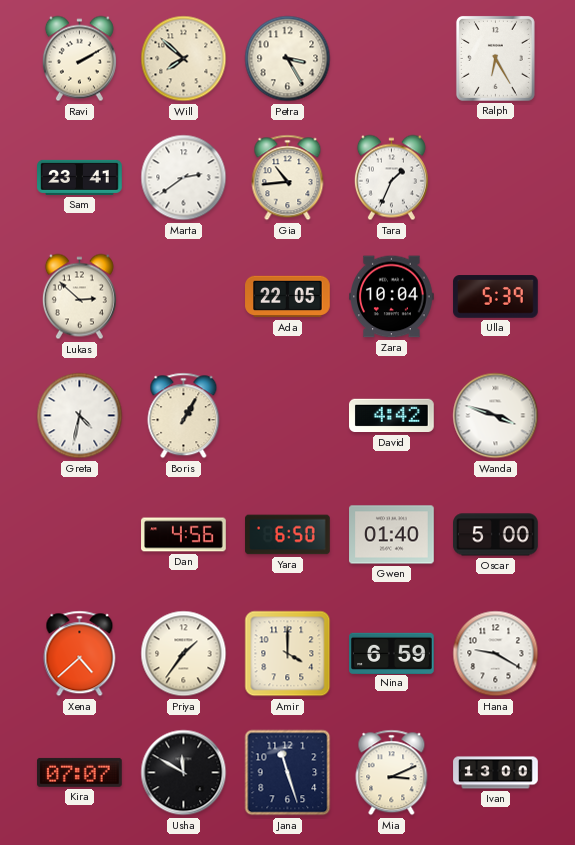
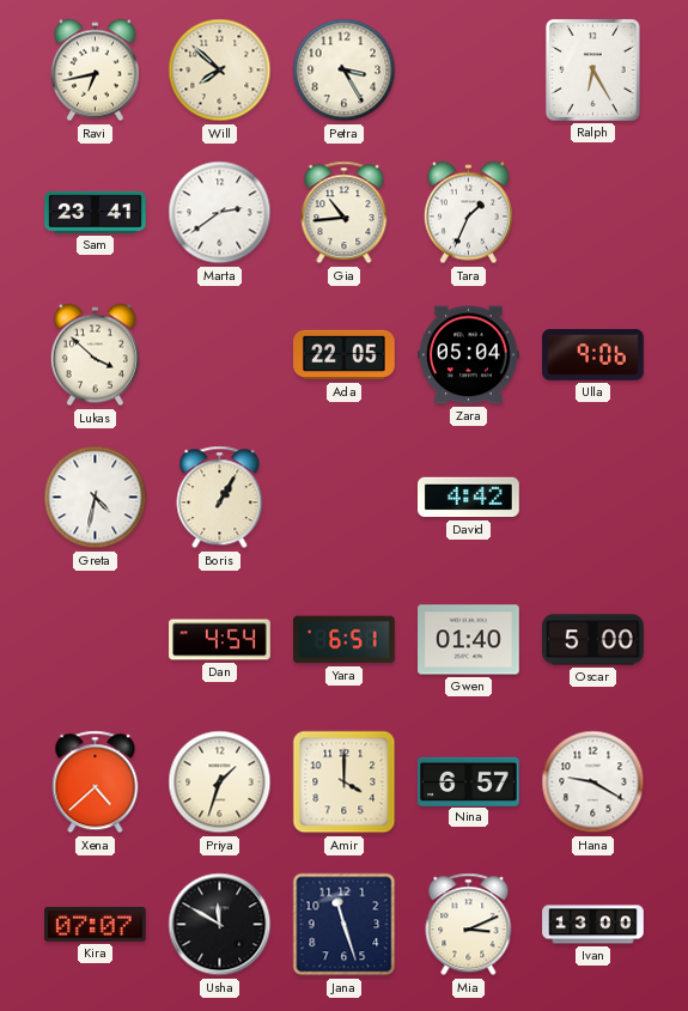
Ravi: 2:10 -> 6:43
Lukas: 2:52 -> 3:52
Zara: 10:04 -> 05:04
Ulla: 5:39 -> 9:06
Wanda: 3:48 -> none
Dan: 4:56 -> 4:54
Yara: 6:50 -> 6:51
Priya: 1:36 -> 1:33
Nina: 6:59 -> 6:57
